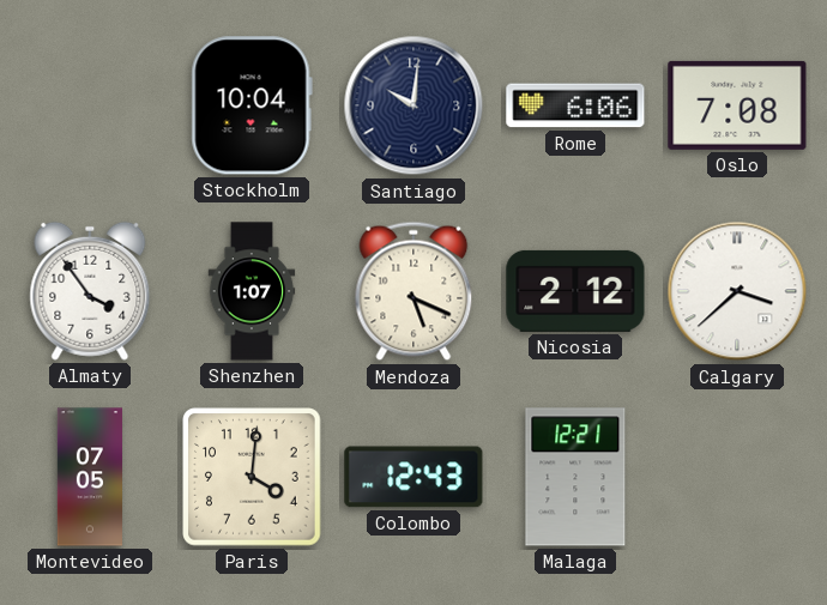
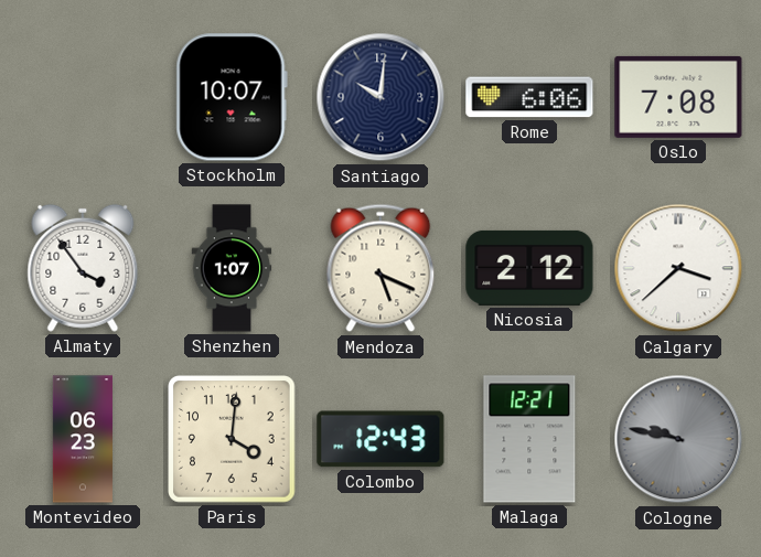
Stockholm: 10:04 -> 10:07
Montevideo: 07:05 -> 06:23
Cologne: none -> 9:47
